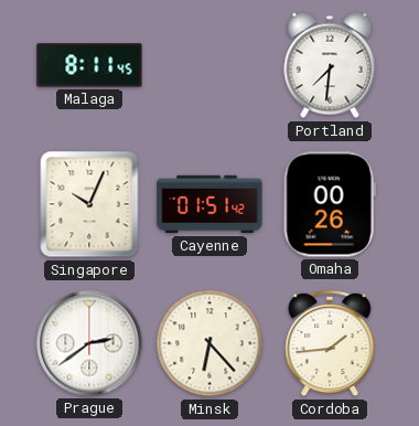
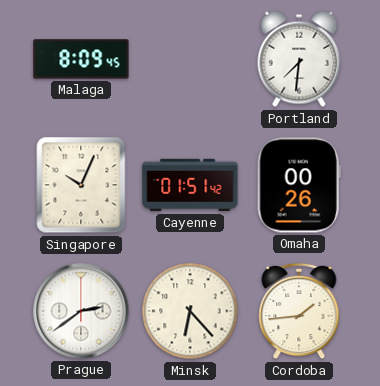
Malaga: 8:11 -> 8:09
